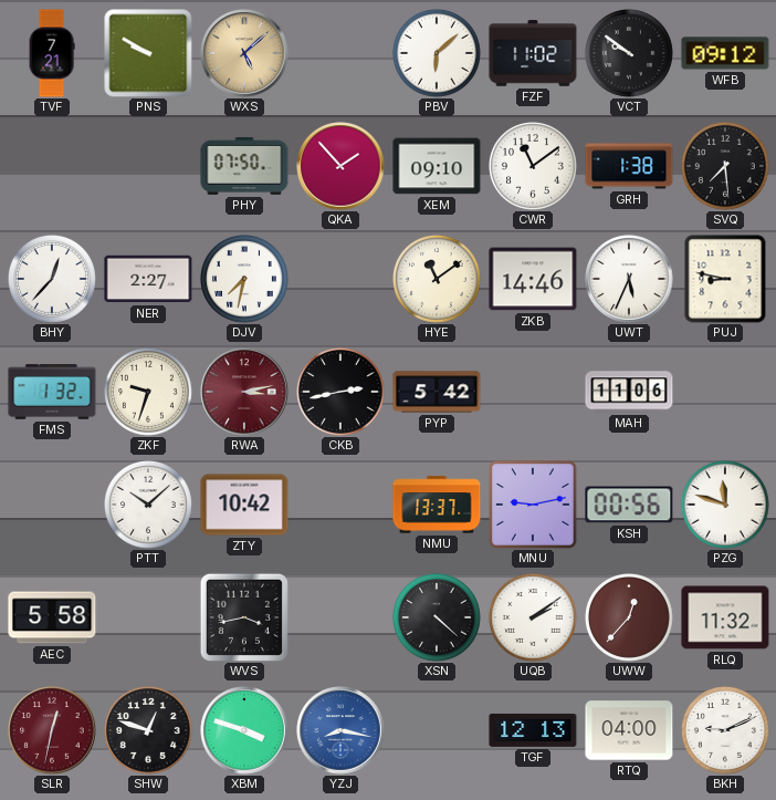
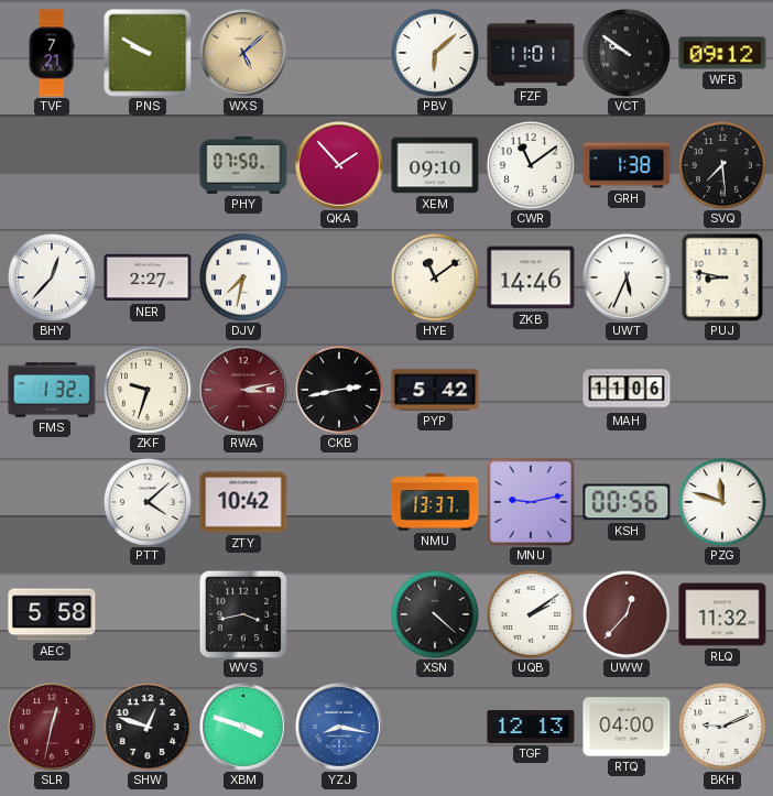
FZF: 11:02 -> 11:01
PTT: 10:08 -> 4:08
